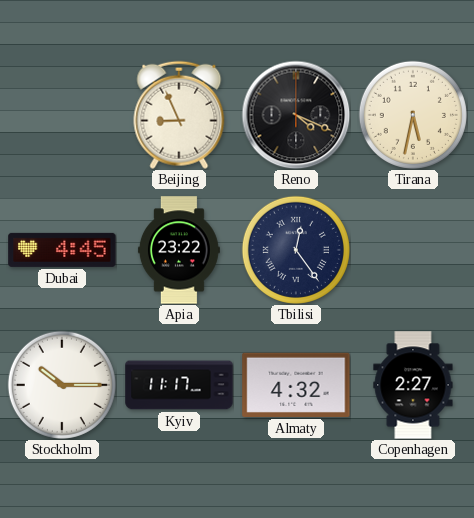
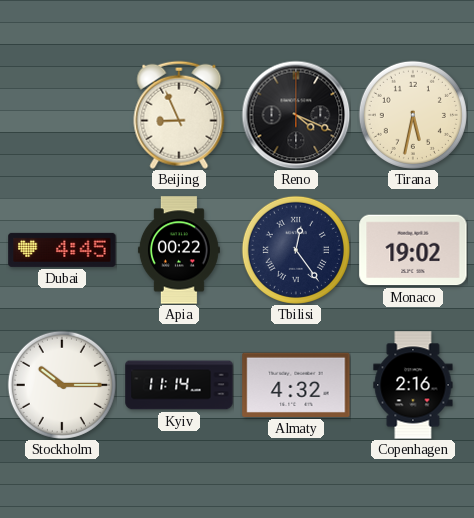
Apia: 23:22 -> 00:22
Monaco: none -> 19:02
Kyiv: 11:17 -> 11:14
Copenhagen: 2:27 -> 2:16
